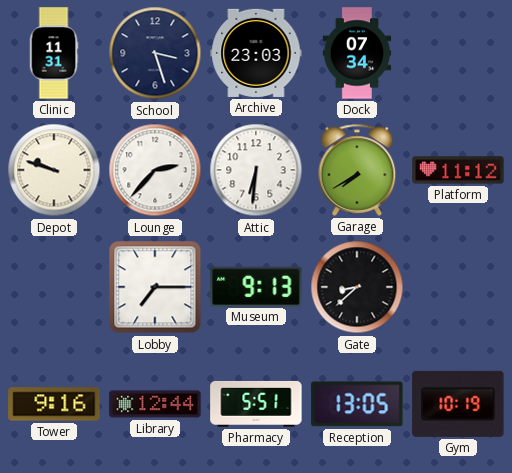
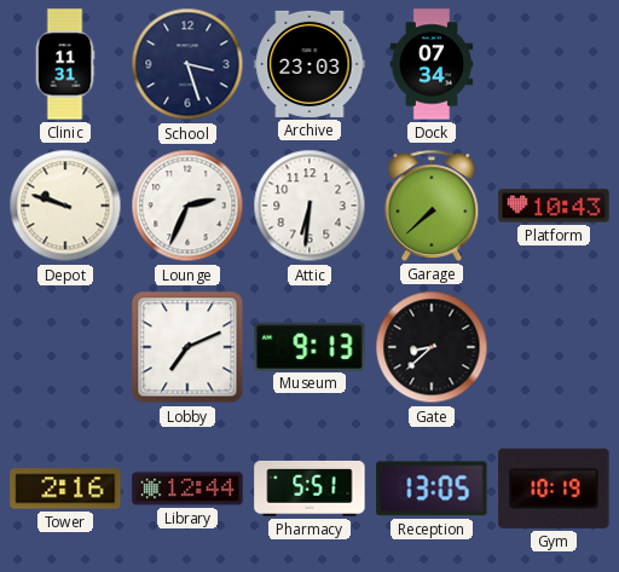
Lounge: 2:37 -> 2:34
Garage: 7:40 -> 7:38
Platform: 11:12 -> 10:43
Lobby: 7:15 -> 7:11
Tower: 9:16 -> 2:16
